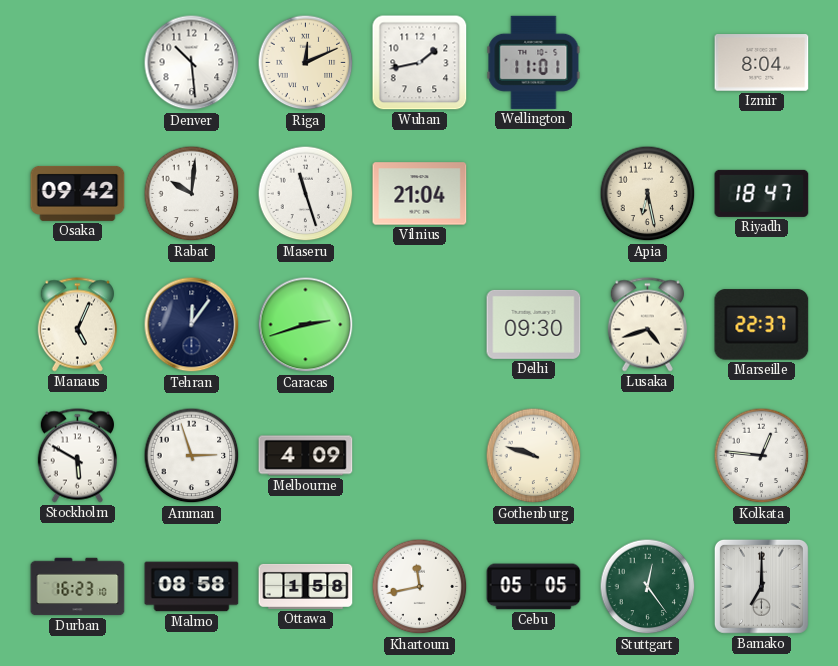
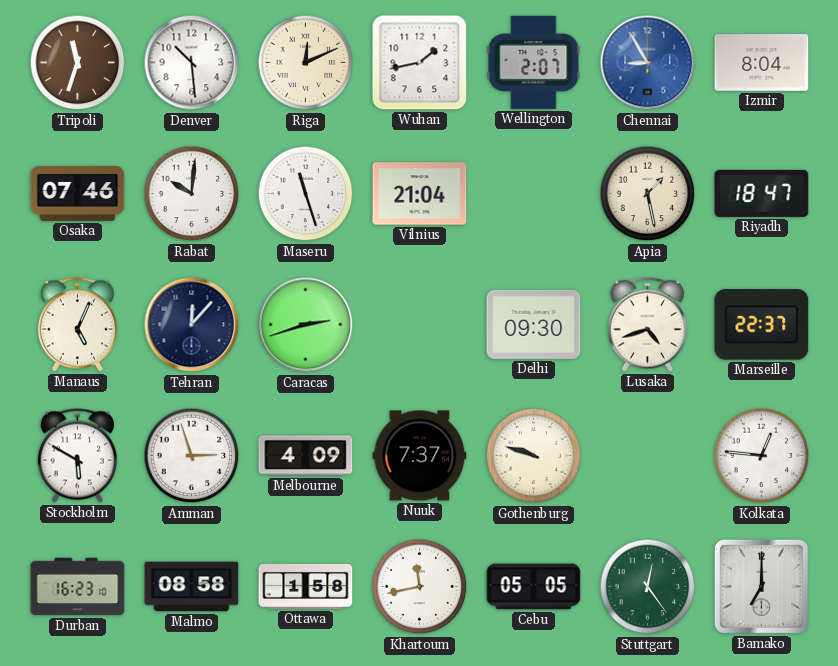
Tripoli: none -> 11:33
Wellington: 11:01 -> 2:07
Chennai: none -> 8:55
Osaka: 09:42 -> 07:46
Apia: 6:28 -> 1:28
Tehran: 12:06 -> 12:07
Nuuk: none -> 7:37
